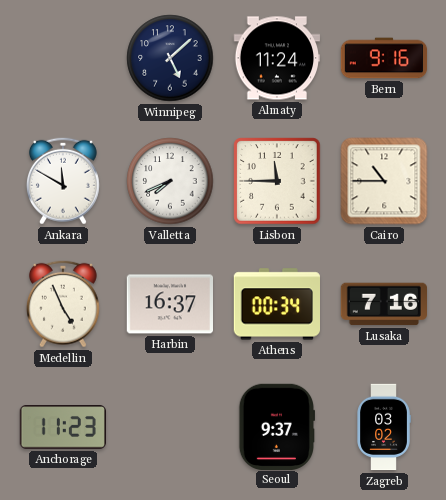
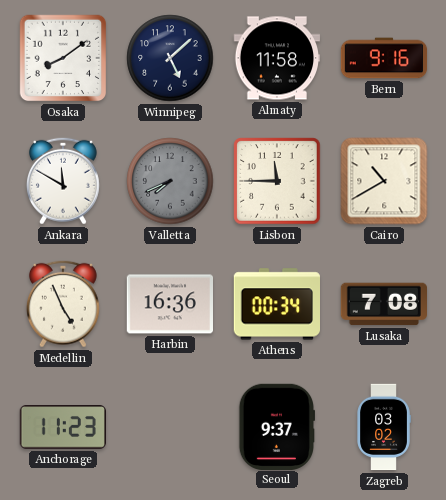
Osaka: none -> 8:09
Almaty: 11:24 -> 11:58
Valletta dial: white -> grey
Cairo: 10:45 -> 10:40
Harbin: 16:37 -> 16:36
Lusaka: 7:16 -> 7:08
